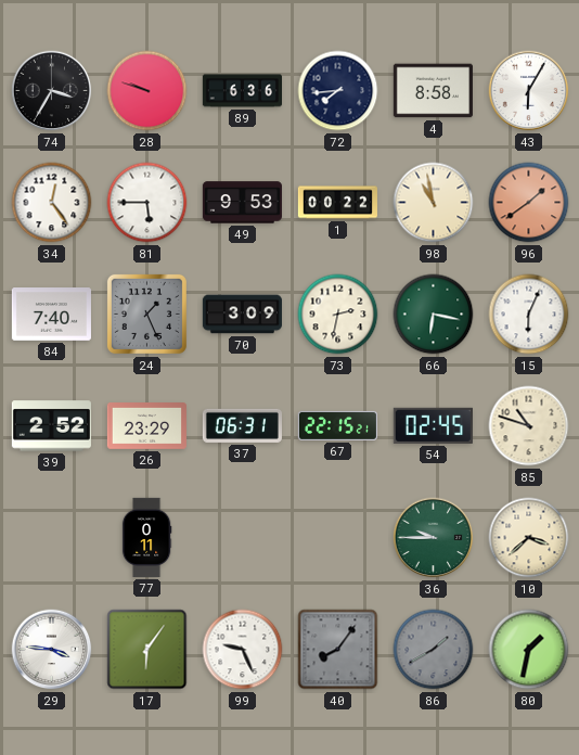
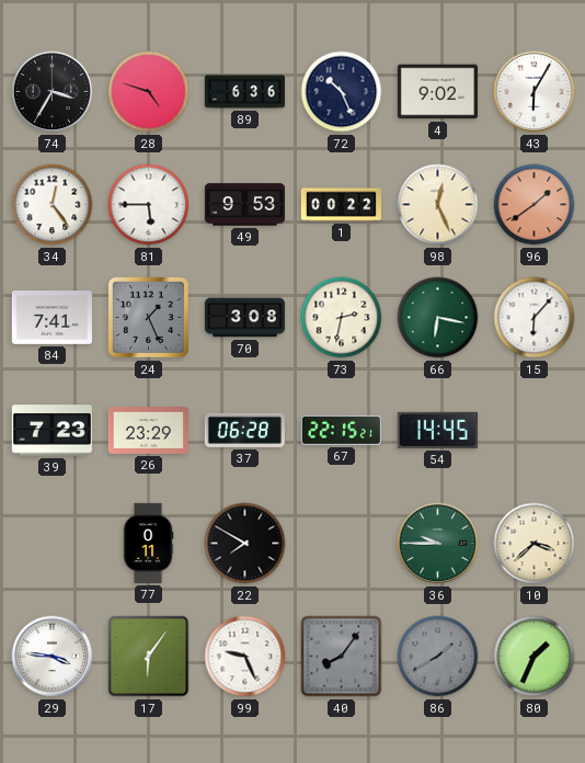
28: 9:48 -> 4:48
72: 7:44 -> 10:26
4: 8:58 -> 9:02
98: 10:58 -> 12:26
84: 7:40 -> 7:41
70: 3:09 -> 3:08
15: 6:04 -> 6:07
39: 2:52 -> 7:23
37: 06:31 -> 06:28
54: 02:45 -> 14:45
85: 10:48 -> none
22: none -> 7:50
80: 1:32 -> 1:34
